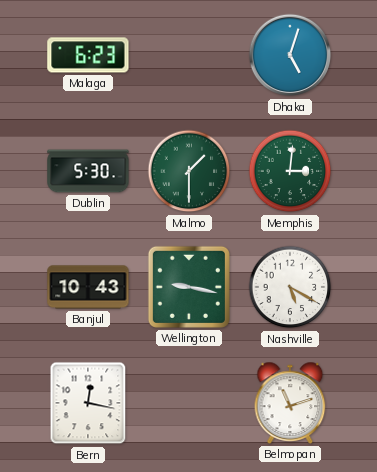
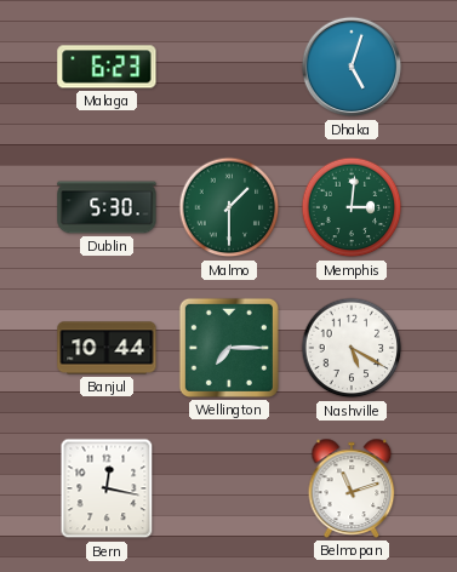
Banjul: 10:43 -> 10:44
Wellington: 9:17 -> 7:15
